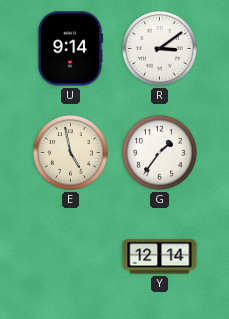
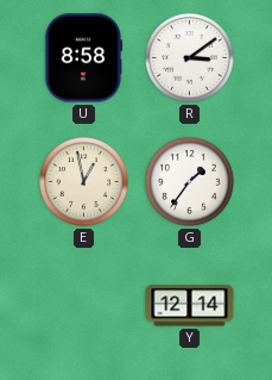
U: 9:14 -> 8:58
E: 4:58 -> 12:58
